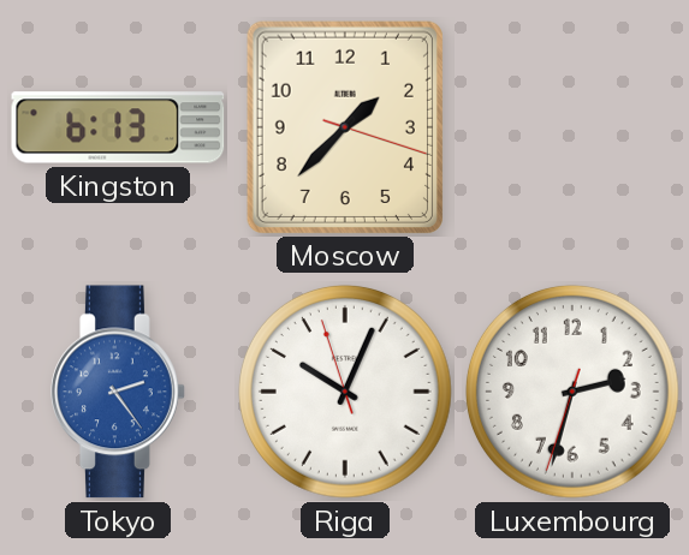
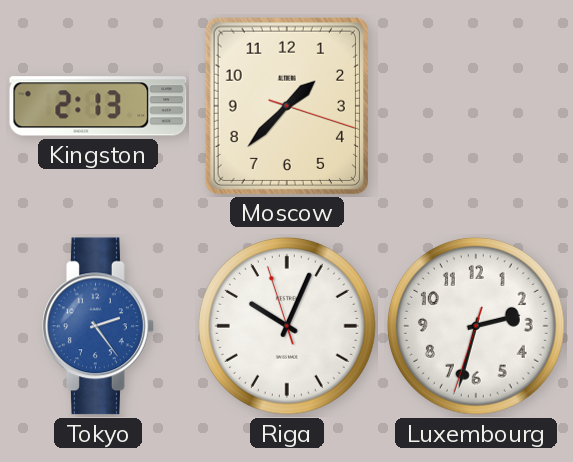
Kingston: 6:13 -> 2:13
